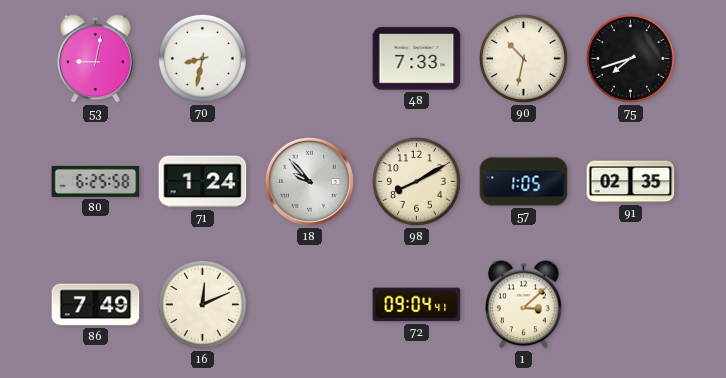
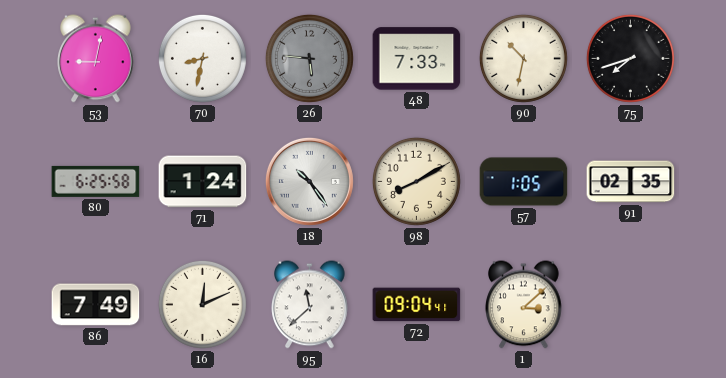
26: none -> 5:46
18: 9:53 -> 10:24
95: none -> 11:38
